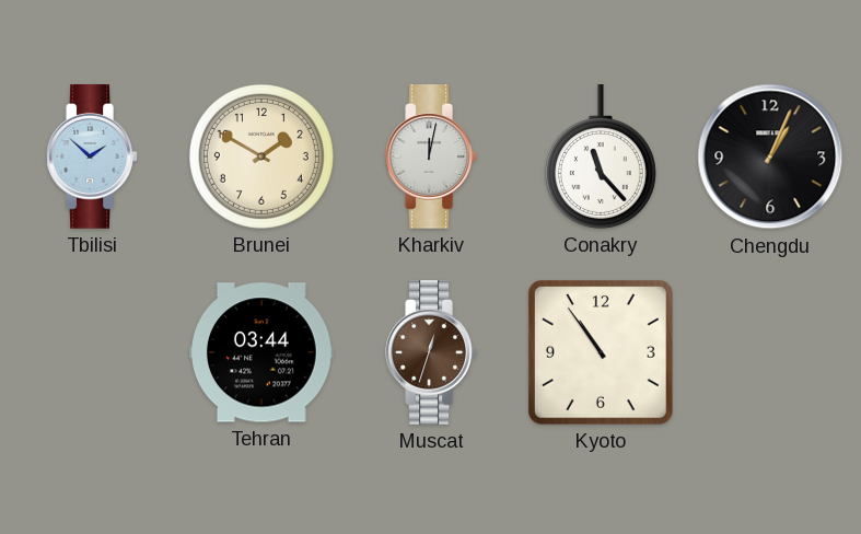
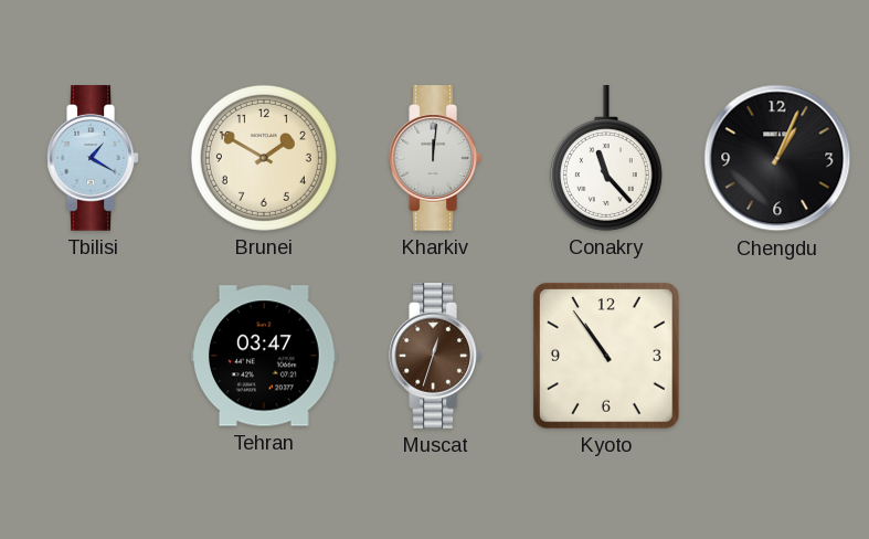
Tbilisi: 1:52 -> 1:20
Kharkiv: 12:02 -> 12:01
Tehran: 03:44 -> 03:47
